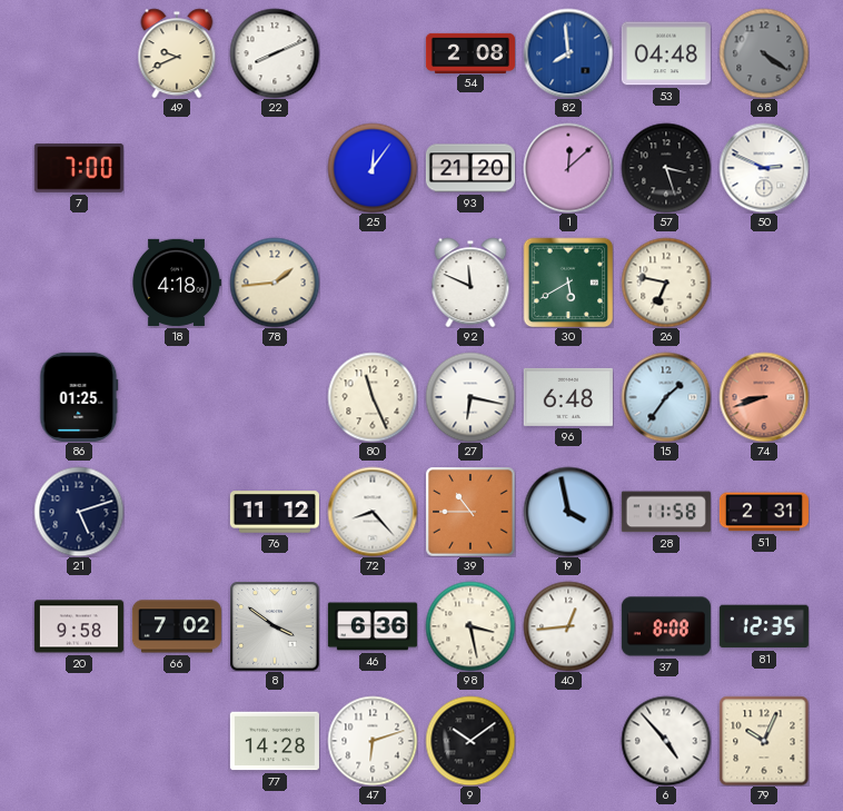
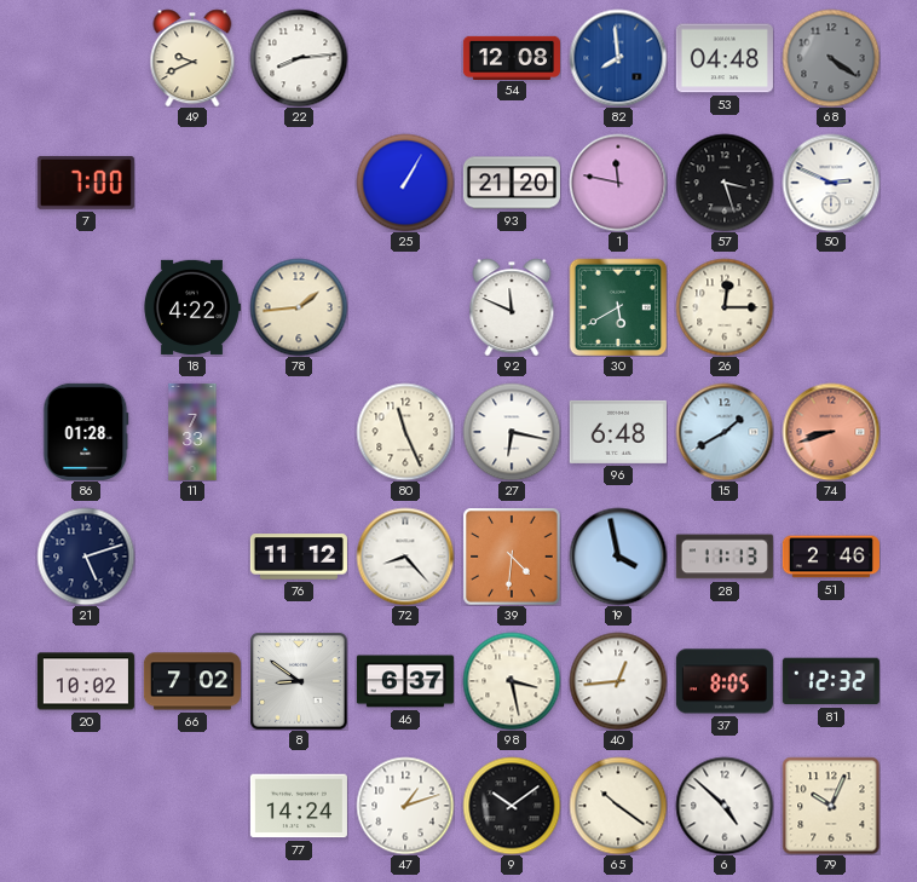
22: 8:11 -> 8:14
54: 2:08 -> 12:08
25: 12:06 -> 1:05
1: 12:08 -> 11:47
18: 4:18 -> 4:22
26: 6:47 -> 12:15
86: 01:25 -> 01:28
11: none -> 7:33
15: 1:36 -> 1:40
39: 10:45 -> 4:31
28: 11:58 -> 11:13
51: 2:31 -> 2:46
20: 9:58 -> 10:02
8: 3:51 -> 8:51
46: 6:36 -> 6:37
37: 8:08 -> 8:05
81: 12:35 -> 12:32
77: 14:28 -> 14:24
47: 6:12 -> 1:12
65: none -> 10:21
6: 4:53 -> 4:52
